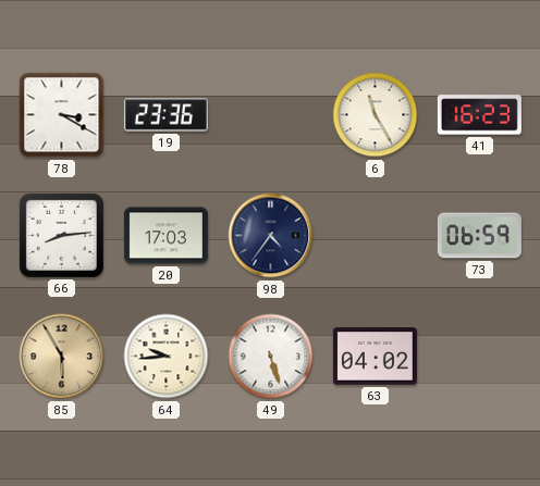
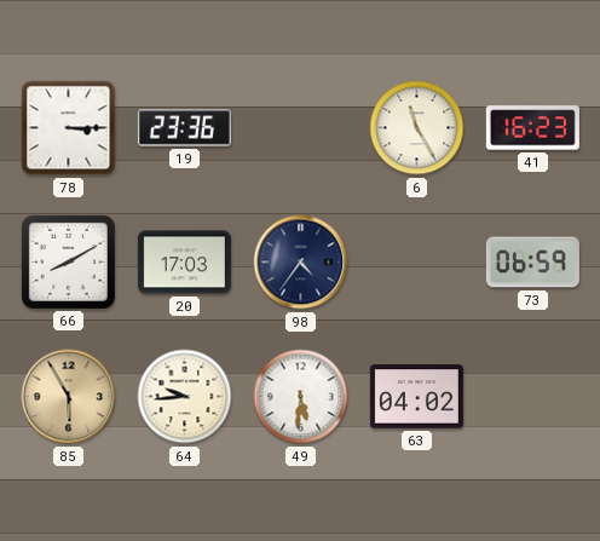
78: 3:20 -> 3:15
66: 8:14 -> 8:10
49: 5:27 -> 5:31
